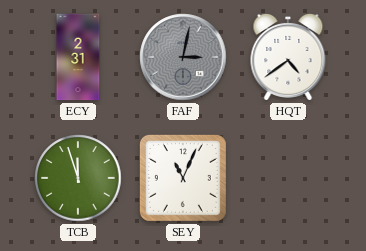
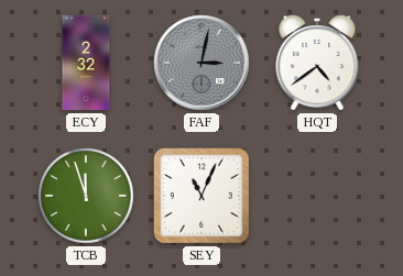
ECY: 2:31 -> 2:32
